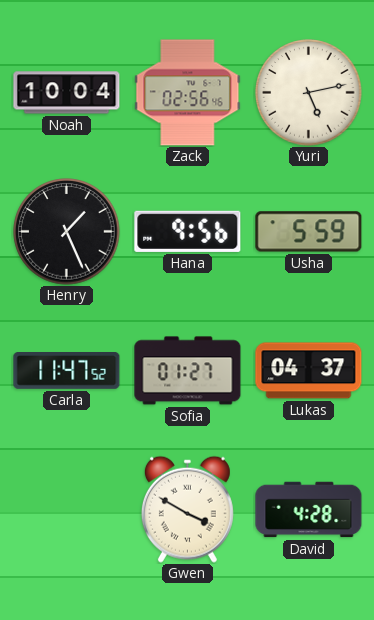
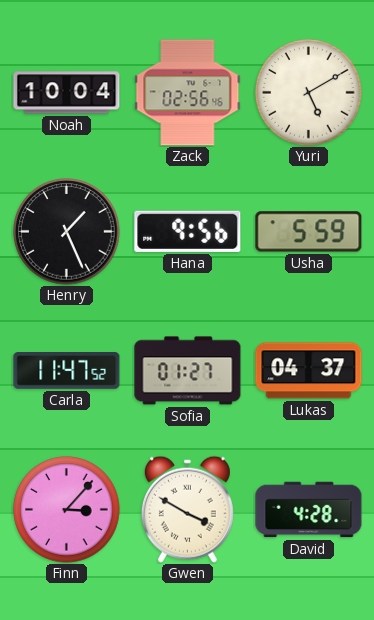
Yuri: 5:13 -> 5:10
Finn: none -> 3:07
